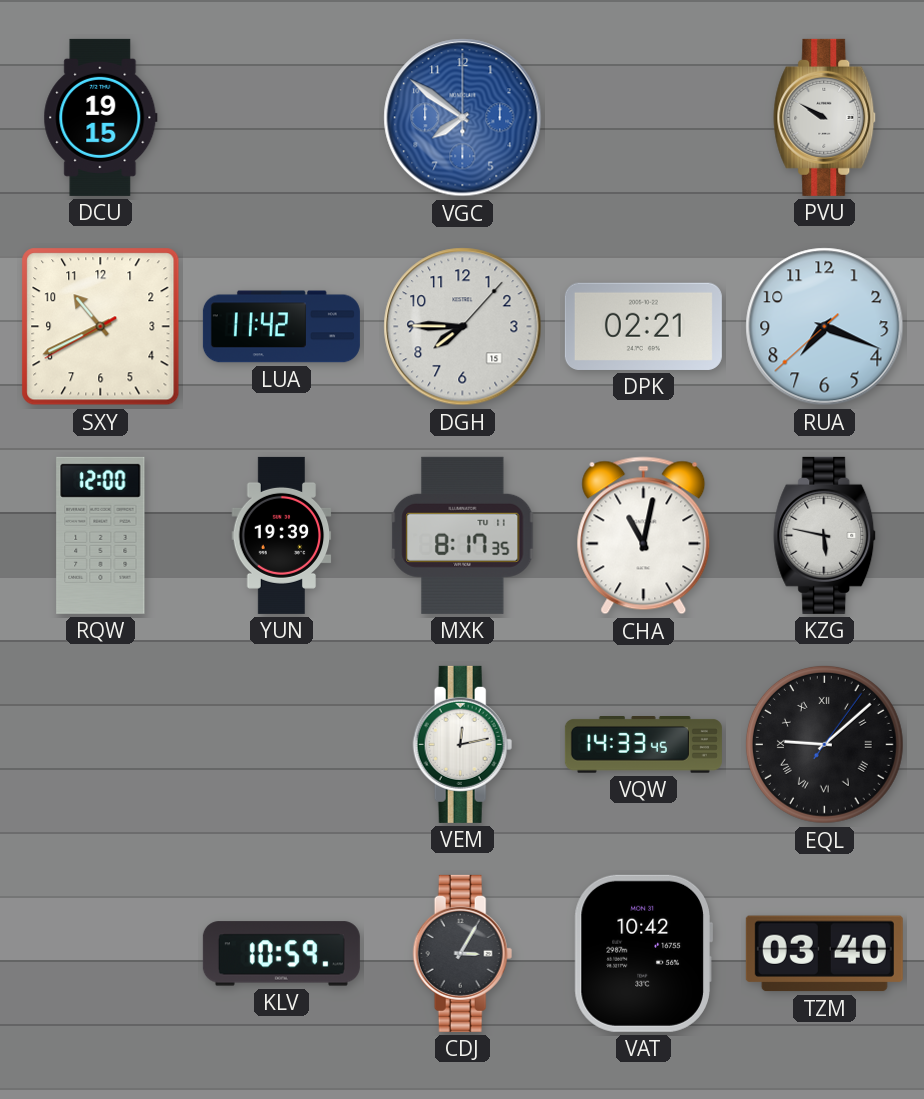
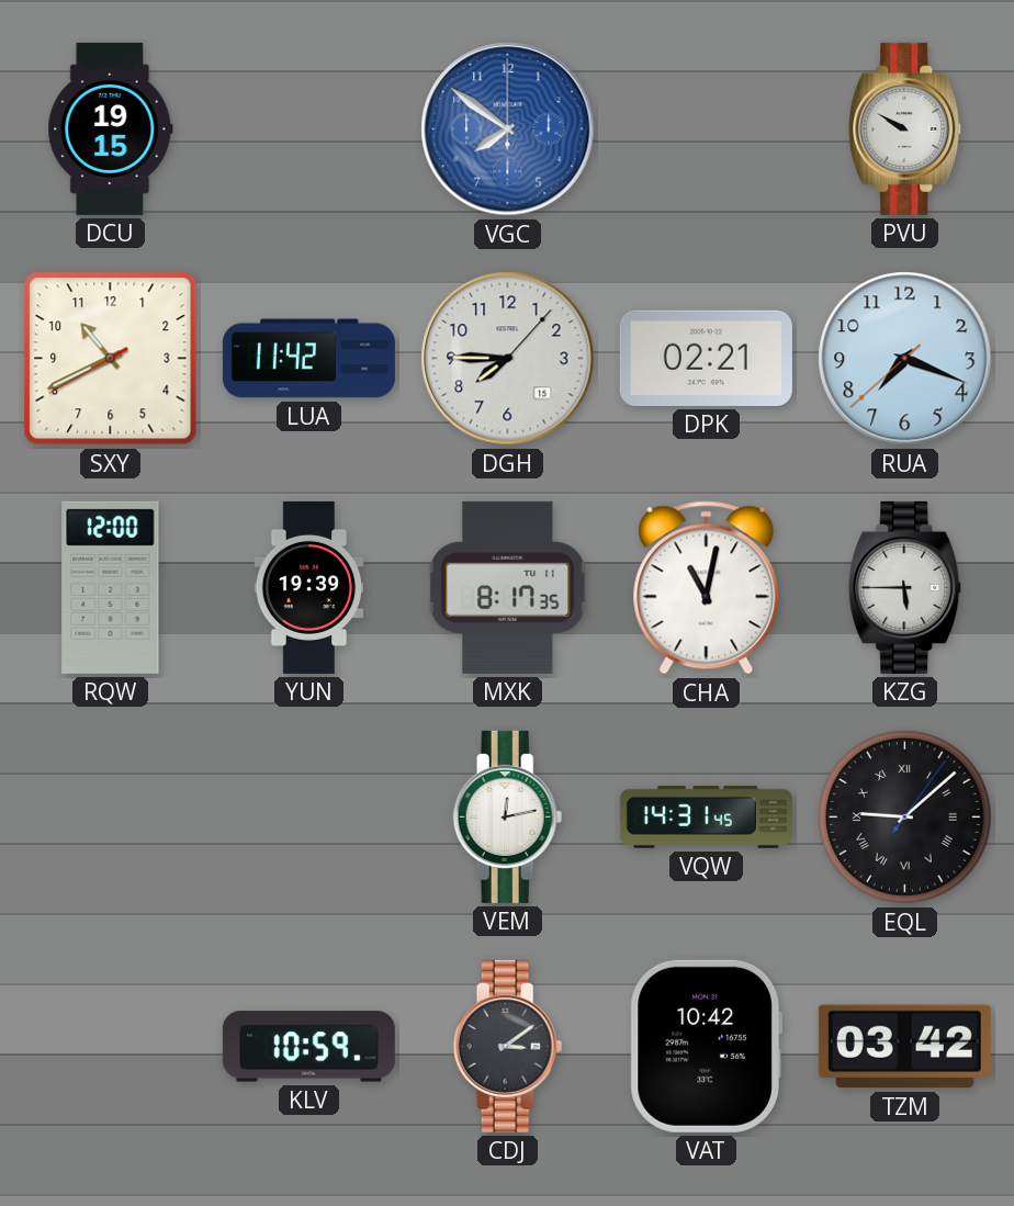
KZG: 5:47 -> 5:45
VQW: 14:33 -> 14:31
CDJ: 3:05 -> 3:09
TZM: 03:40 -> 03:42
